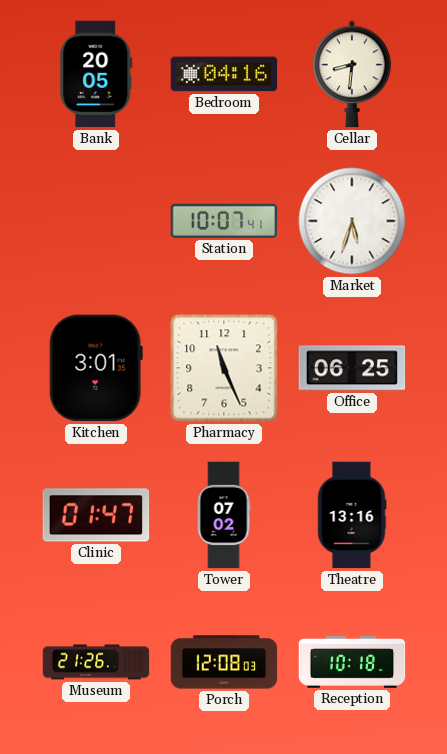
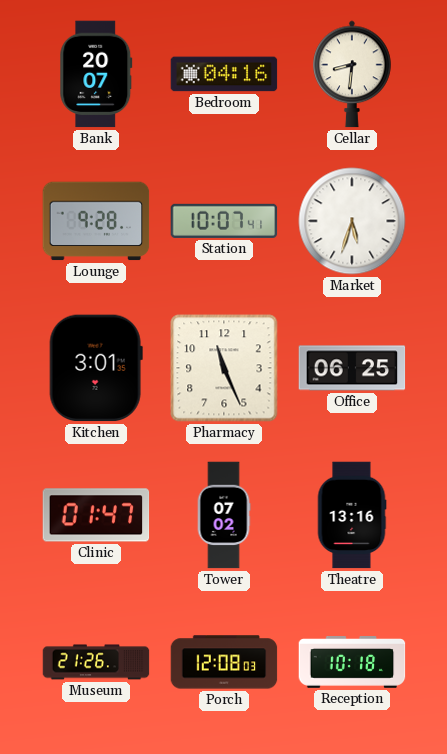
Bank: 20:05 -> 20:07
Lounge: none -> 9:28
